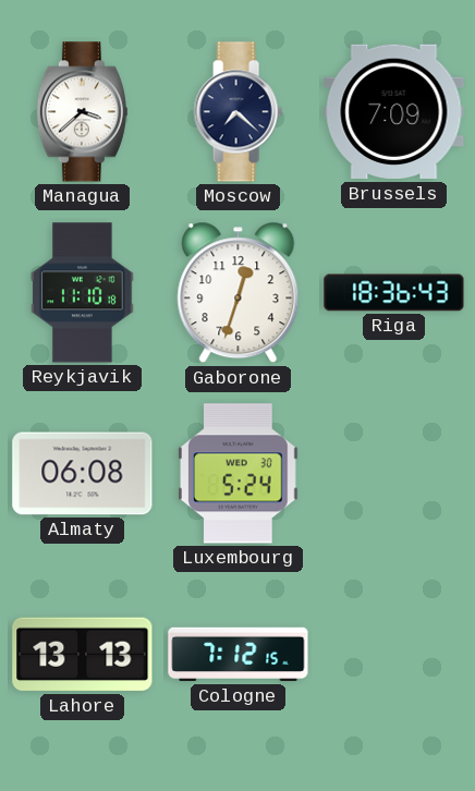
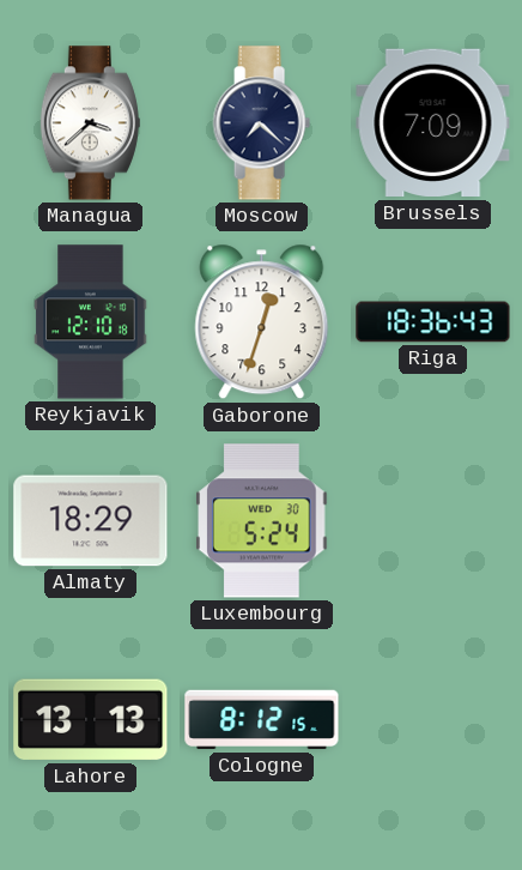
Reykjavik: 11:10 -> 12:10
Almaty: 06:08 -> 18:29
Cologne: 7:12 -> 8:12
